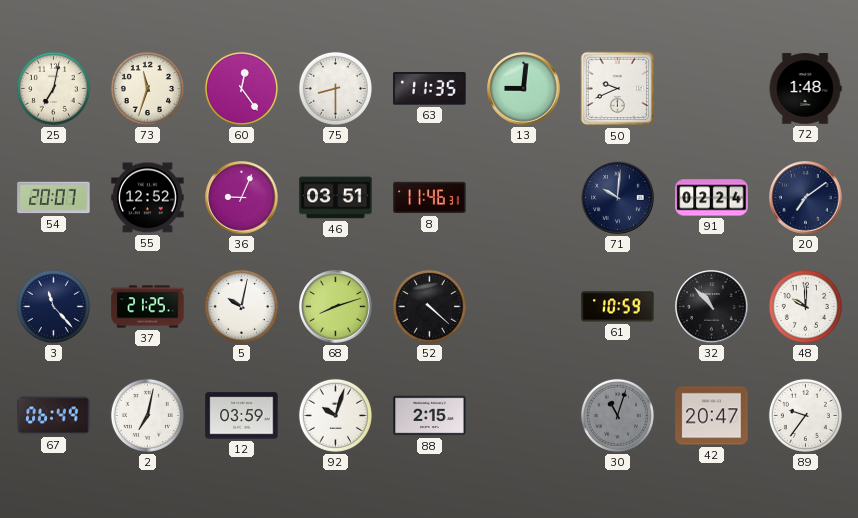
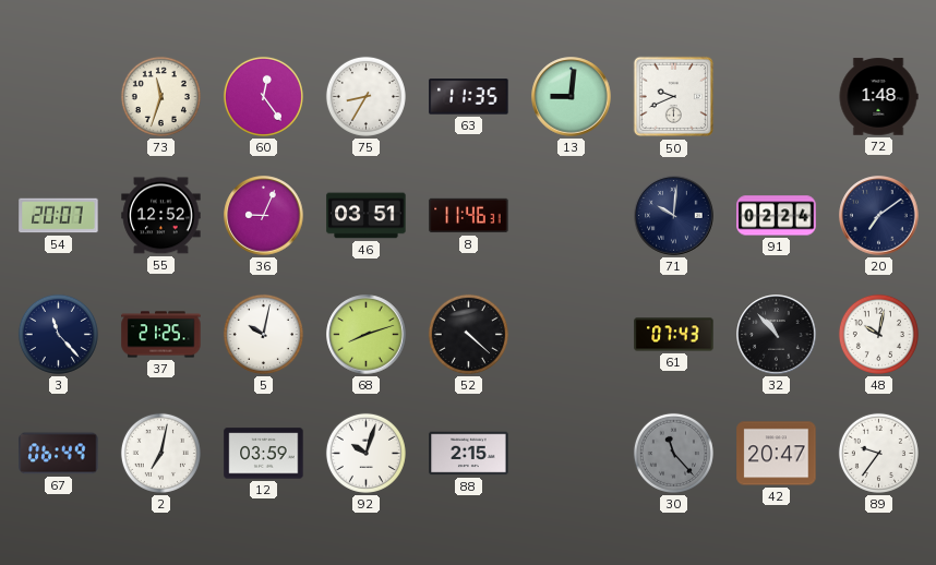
25: 7:02 -> none
75: 8:30 -> 8:35
61: 10:59 -> 07:43
48: 10:00 -> 10:02
30: 11:03 -> 11:23
